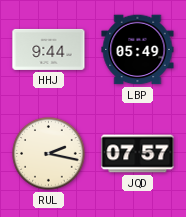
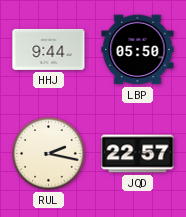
LBP: 05:49 -> 05:50
JQD: 07:57 -> 22:57
